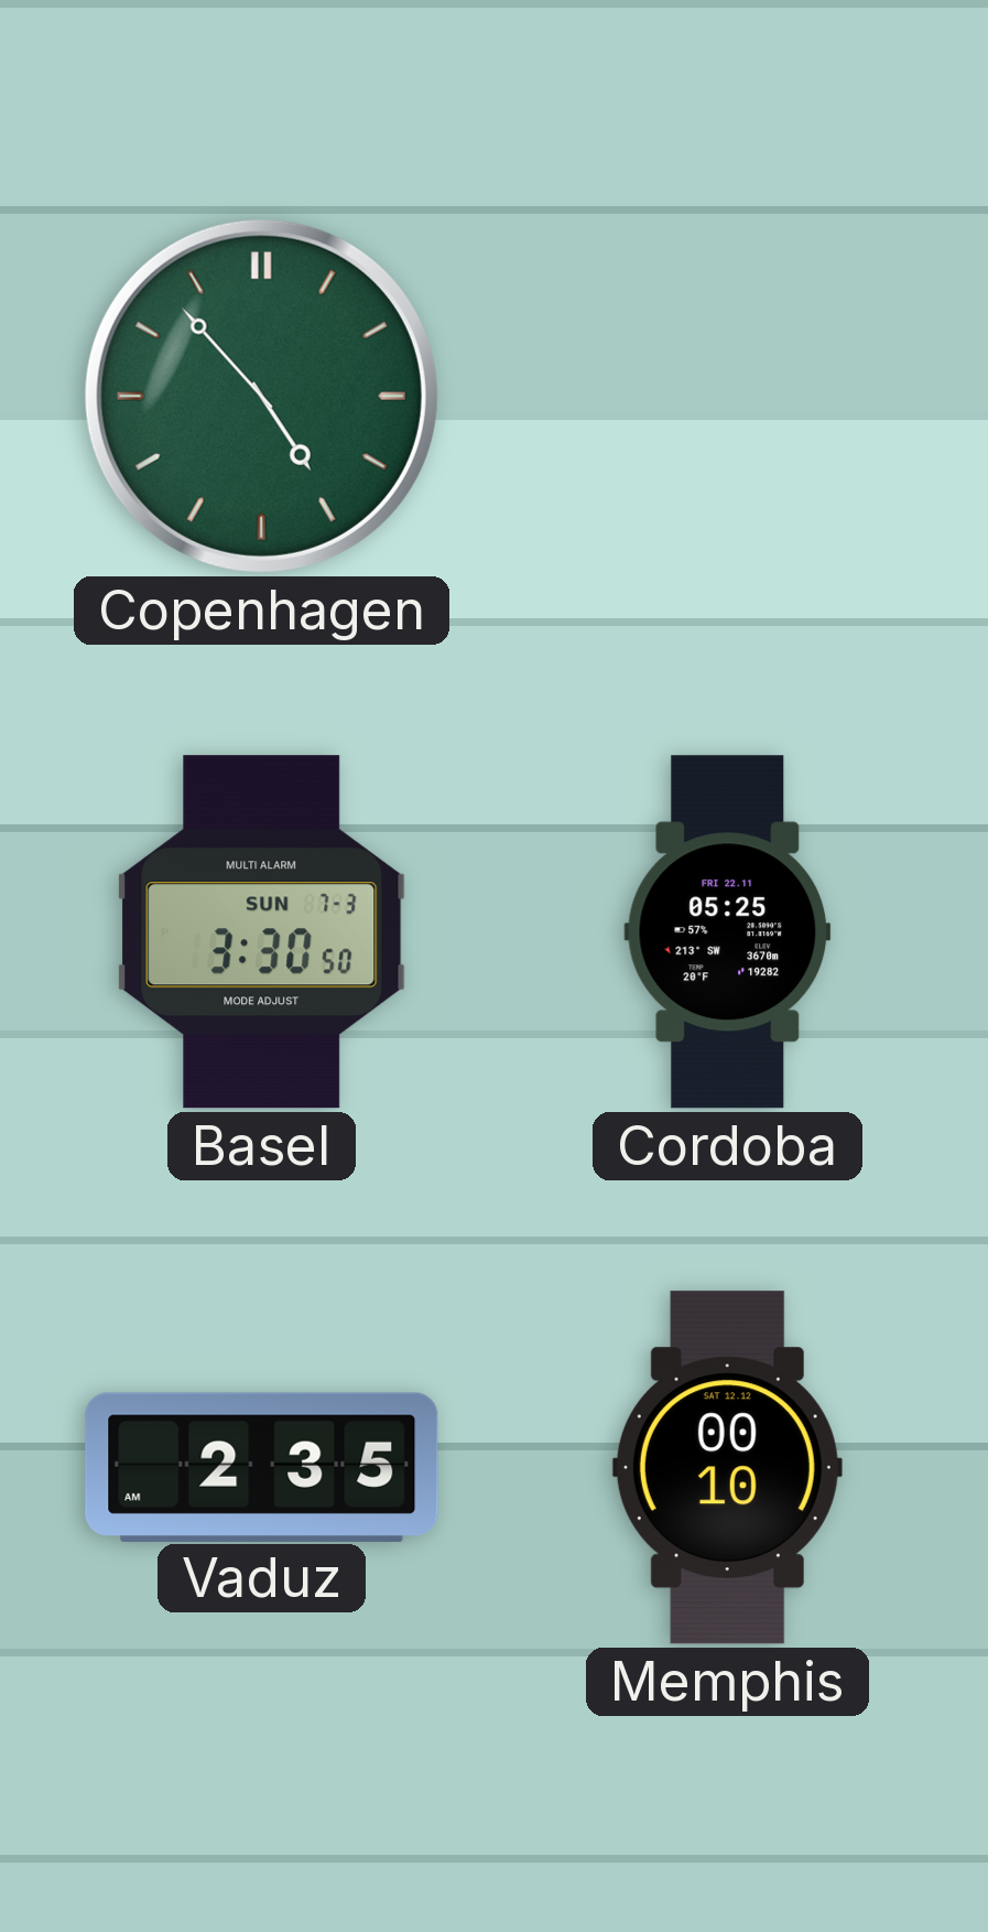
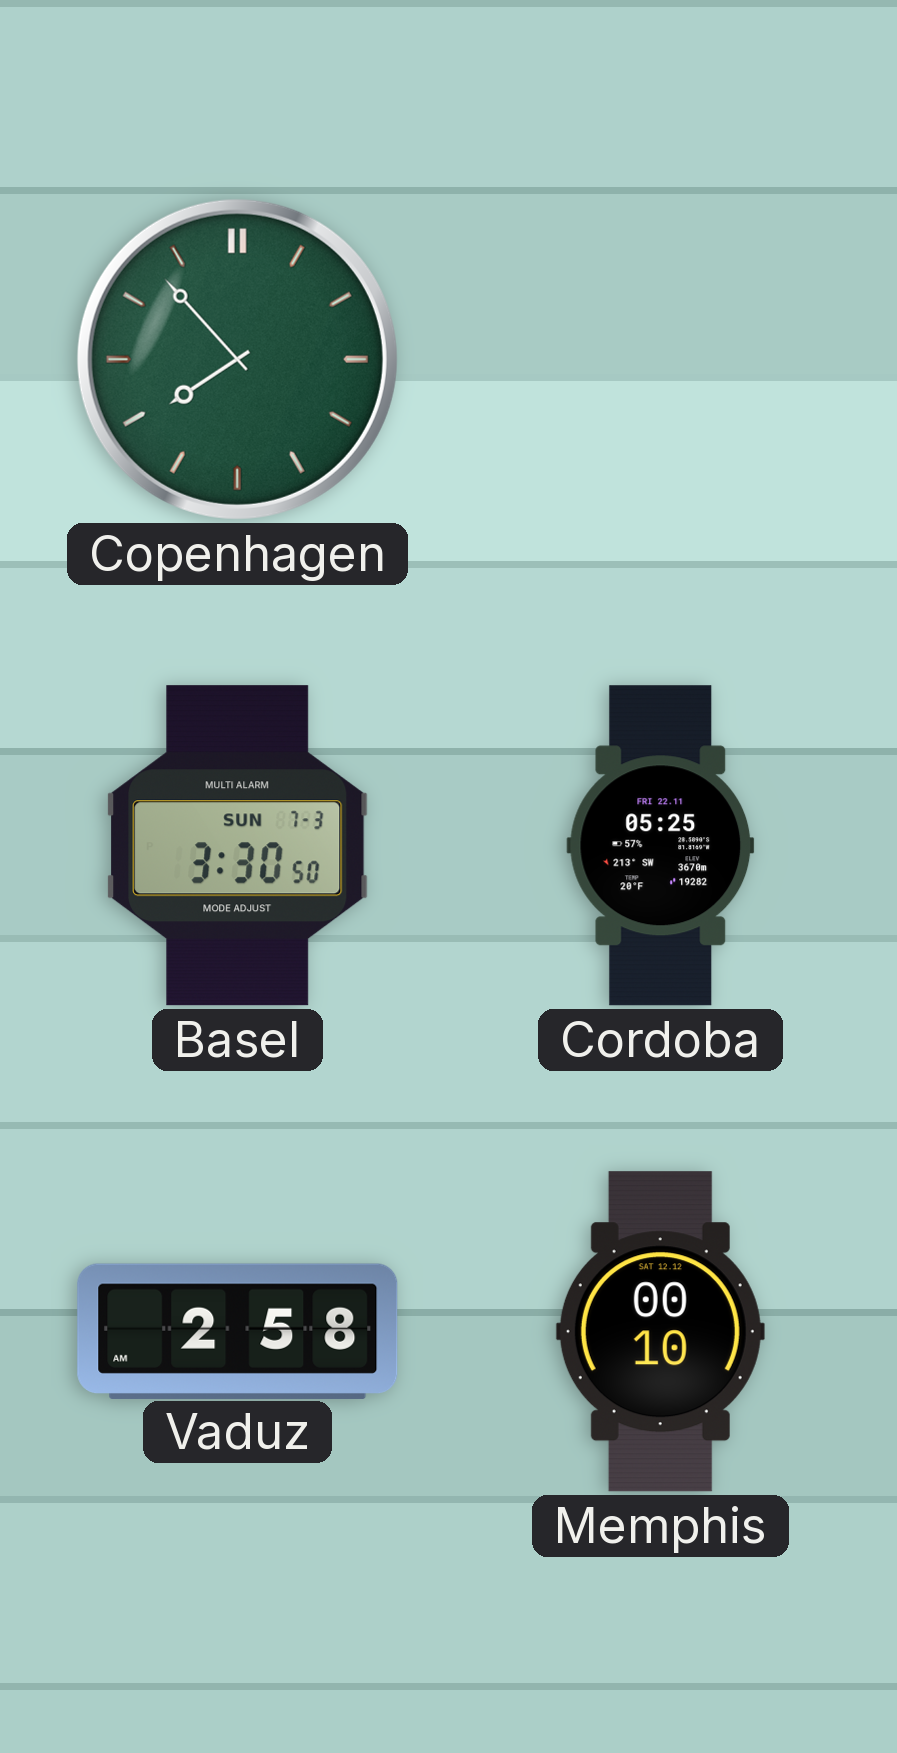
Copenhagen: 4:53 -> 7:53
Vaduz: 2:35 -> 2:58
